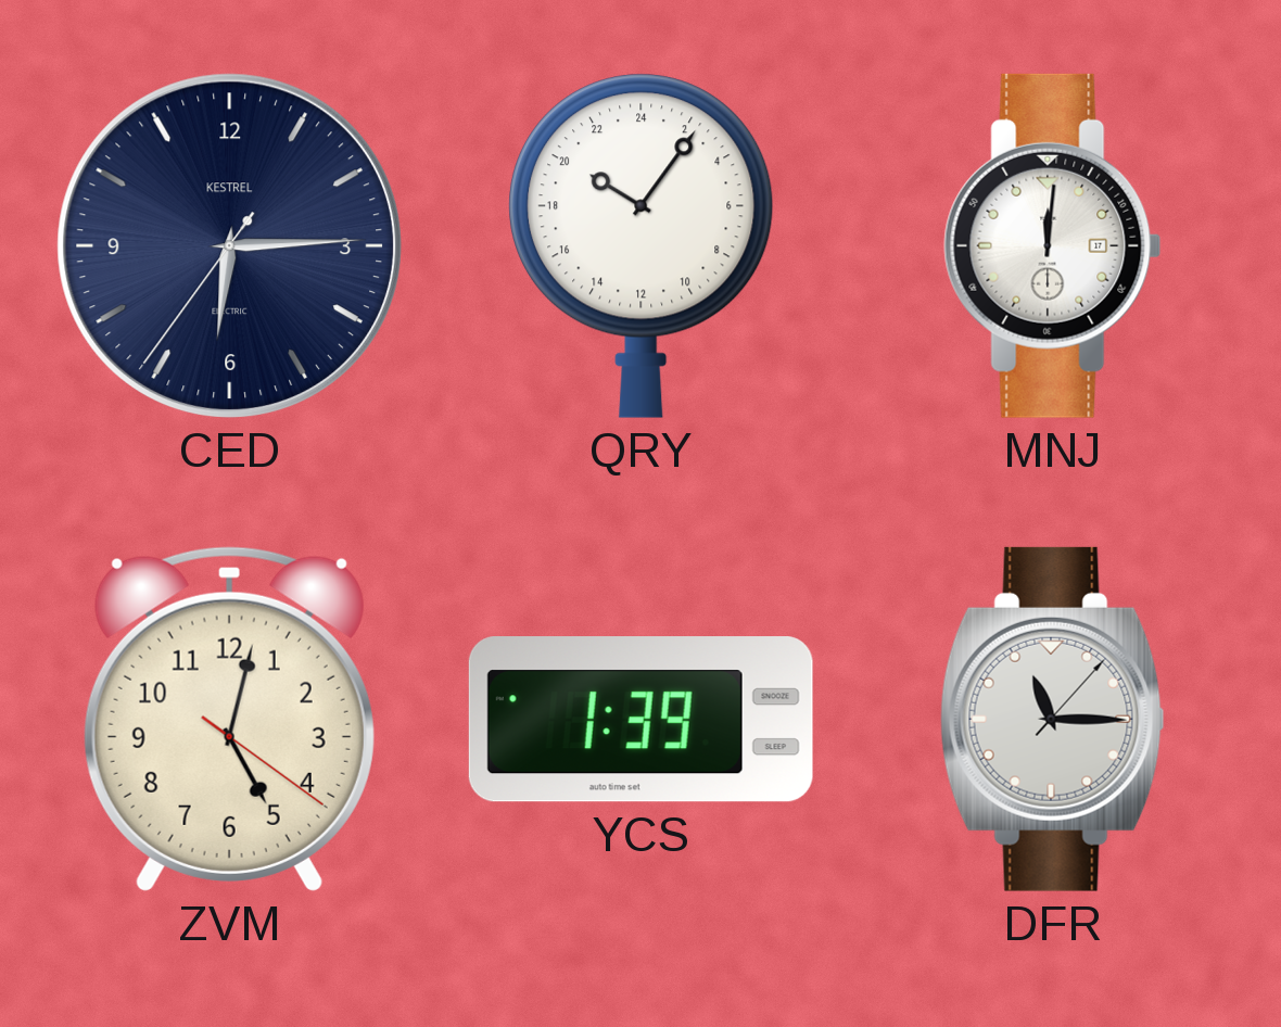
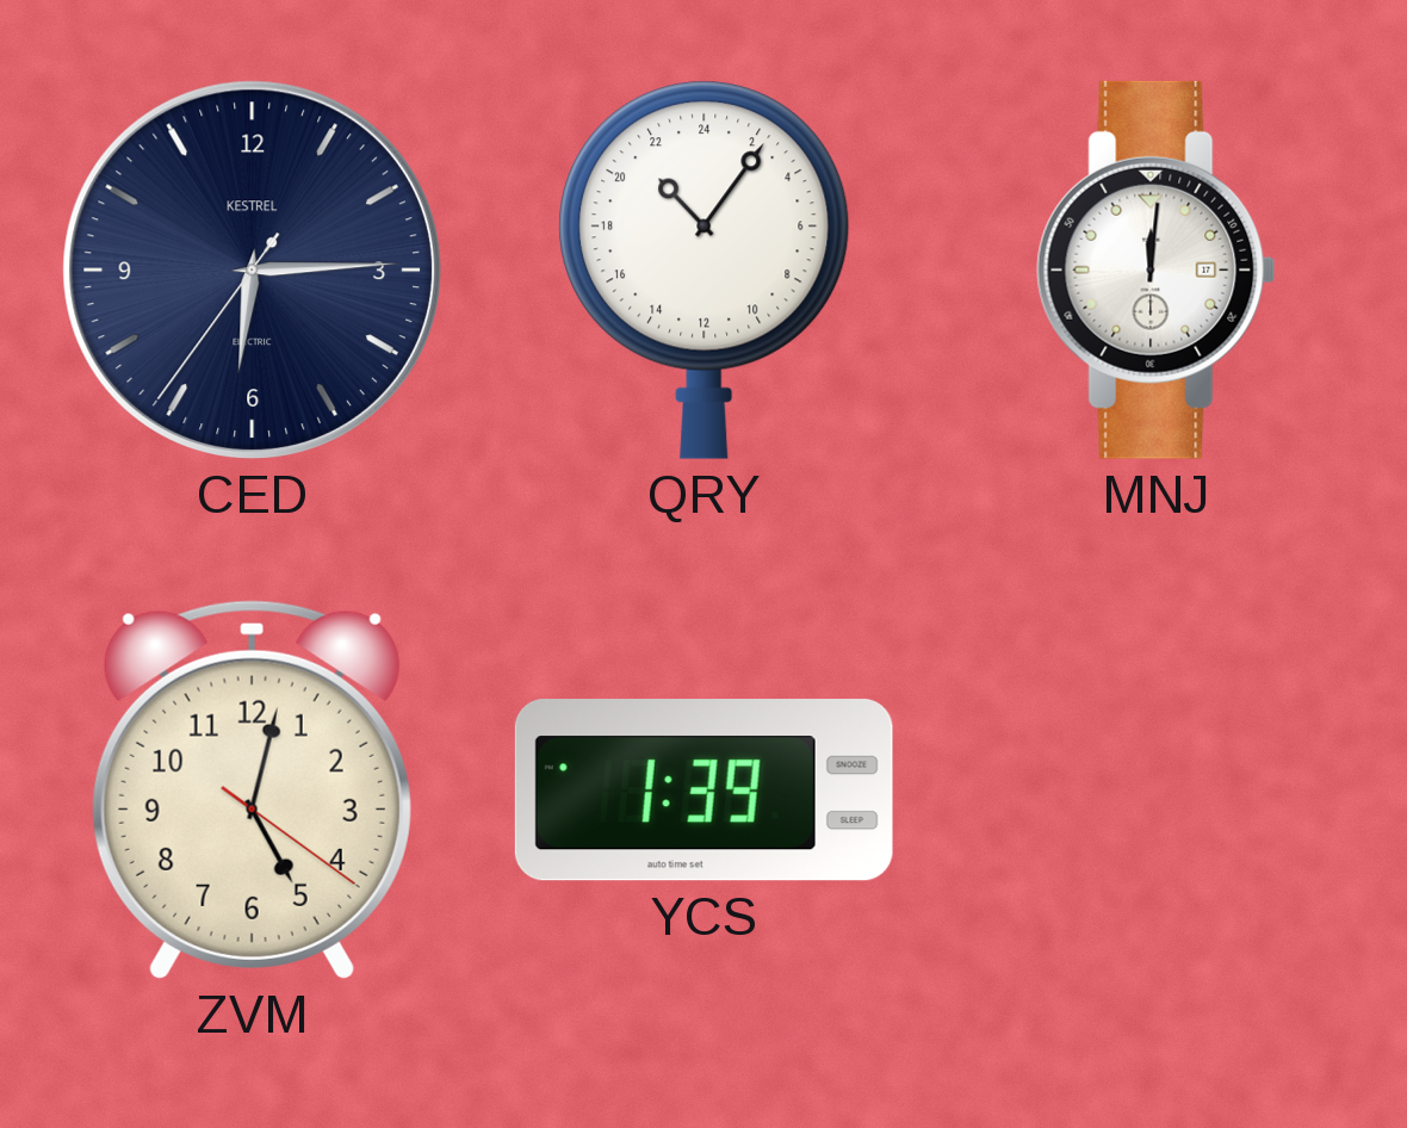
QRY: 20:06 -> 21:06
DFR: 11:15 -> none
